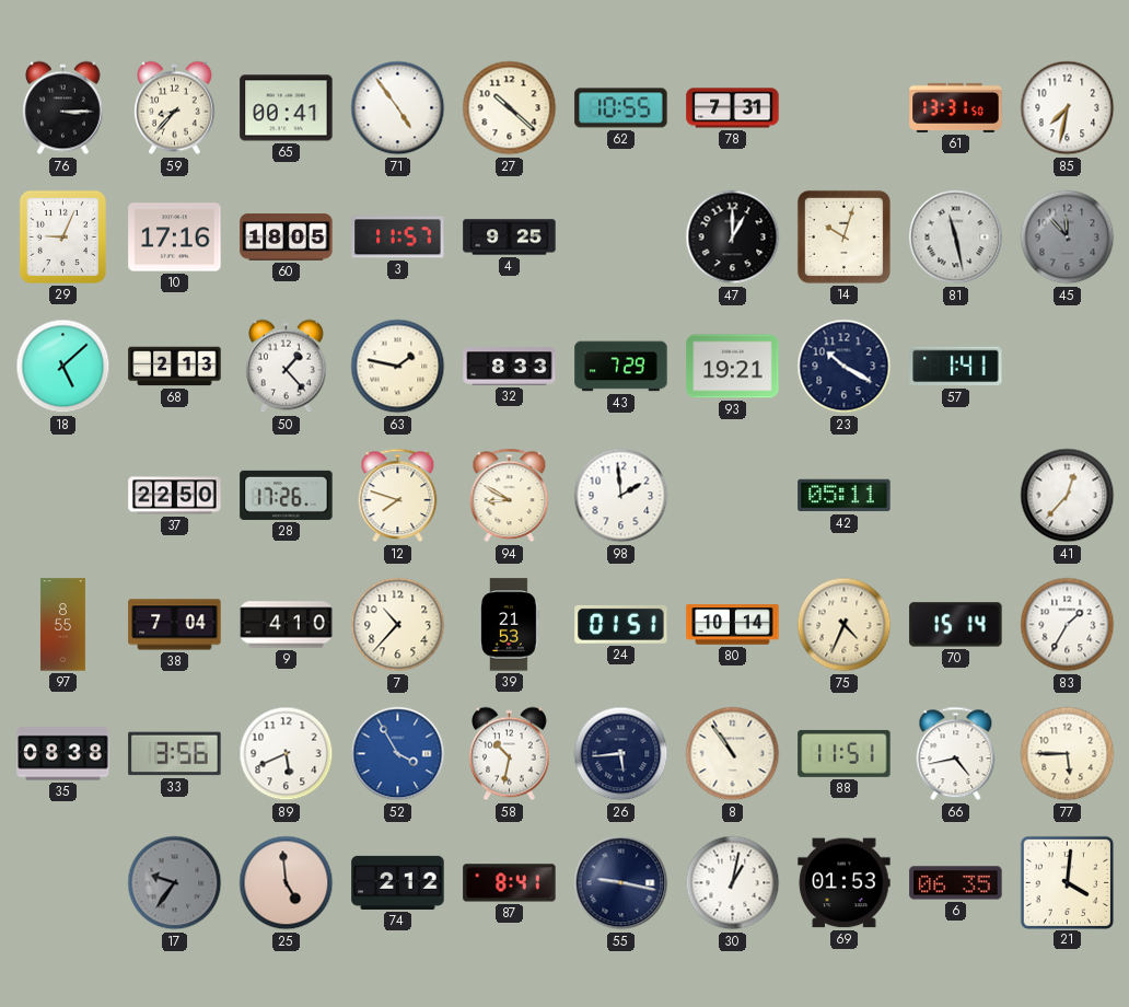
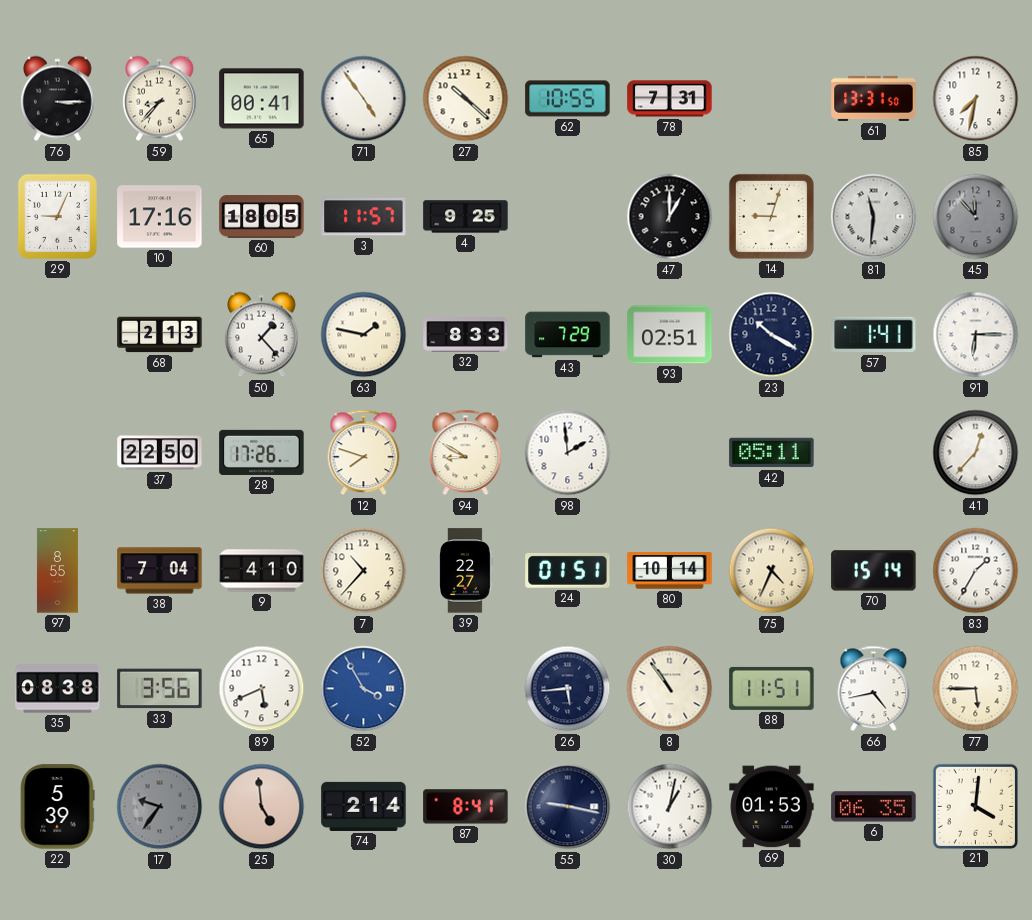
14: 10:03 -> 9:03
81: 11:28 -> 11:31
18: 5:08 -> none
93: 19:21 -> 02:51
91: none -> 6:15
39: 21:53 -> 22:27
58: 10:32 -> none
22: none -> 5:39
74: 2:12 -> 2:14
